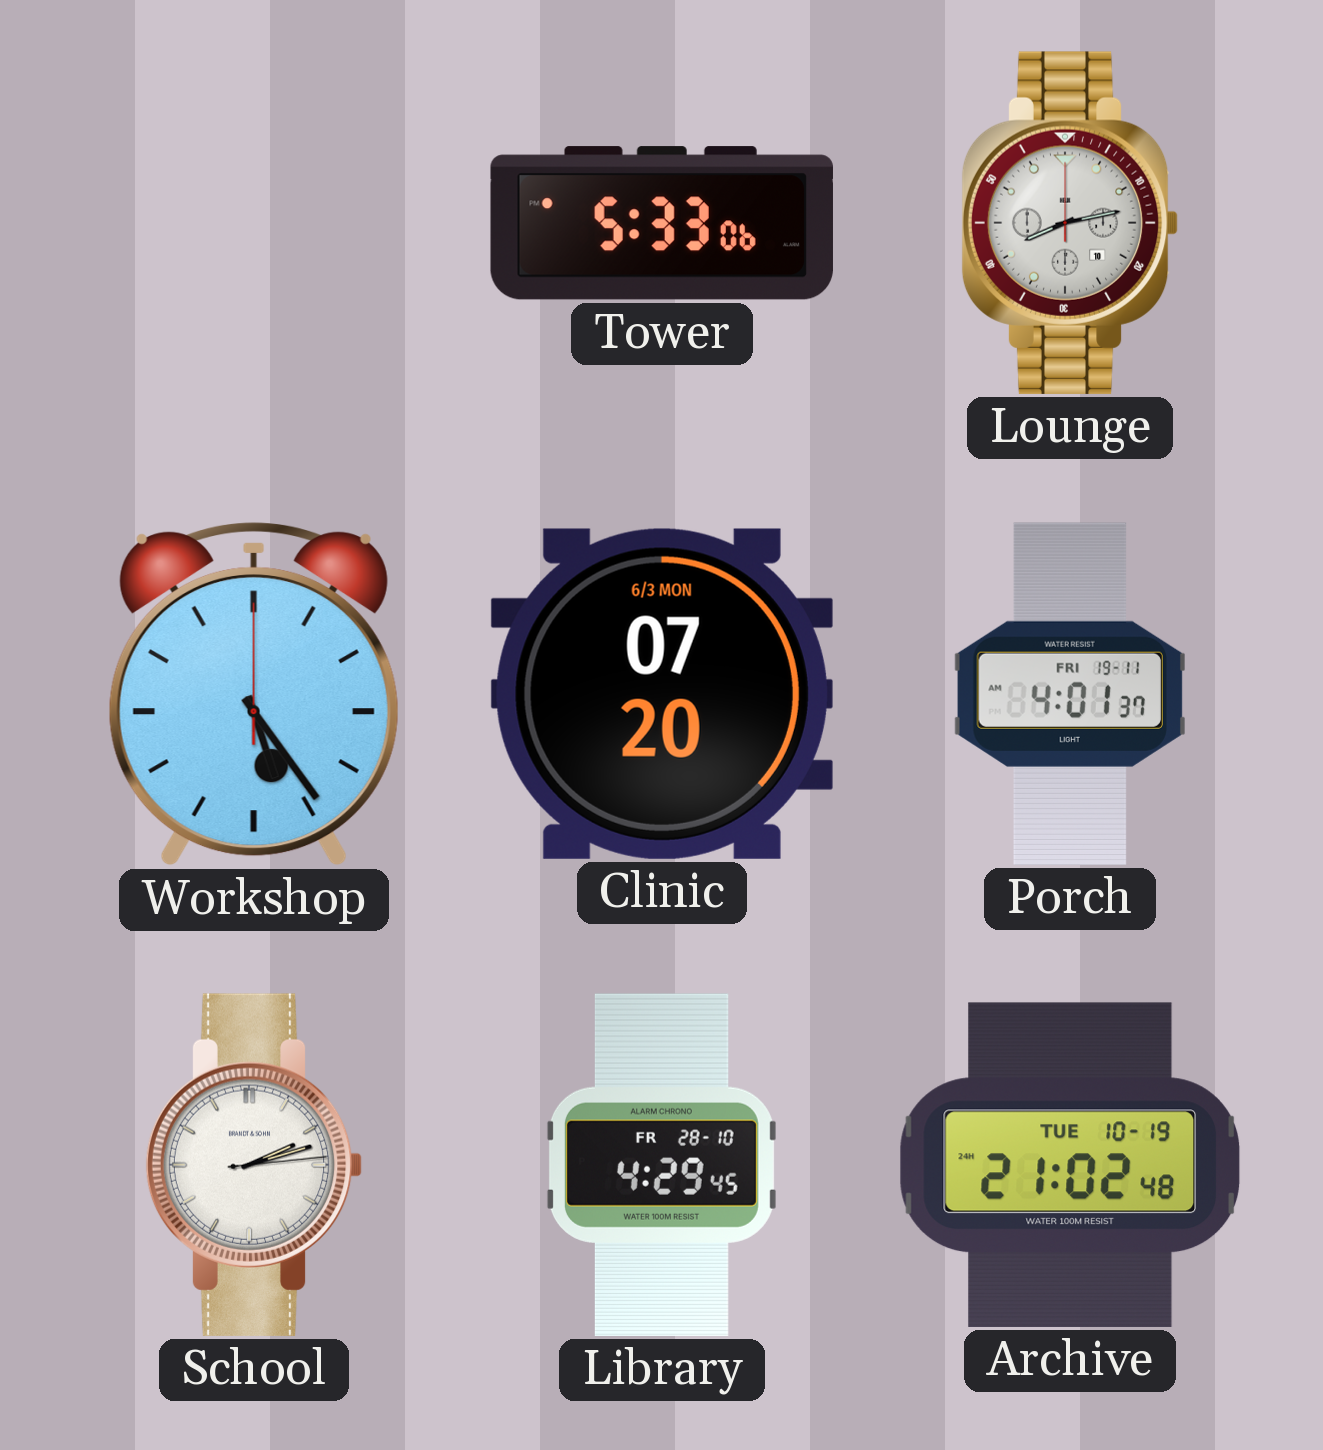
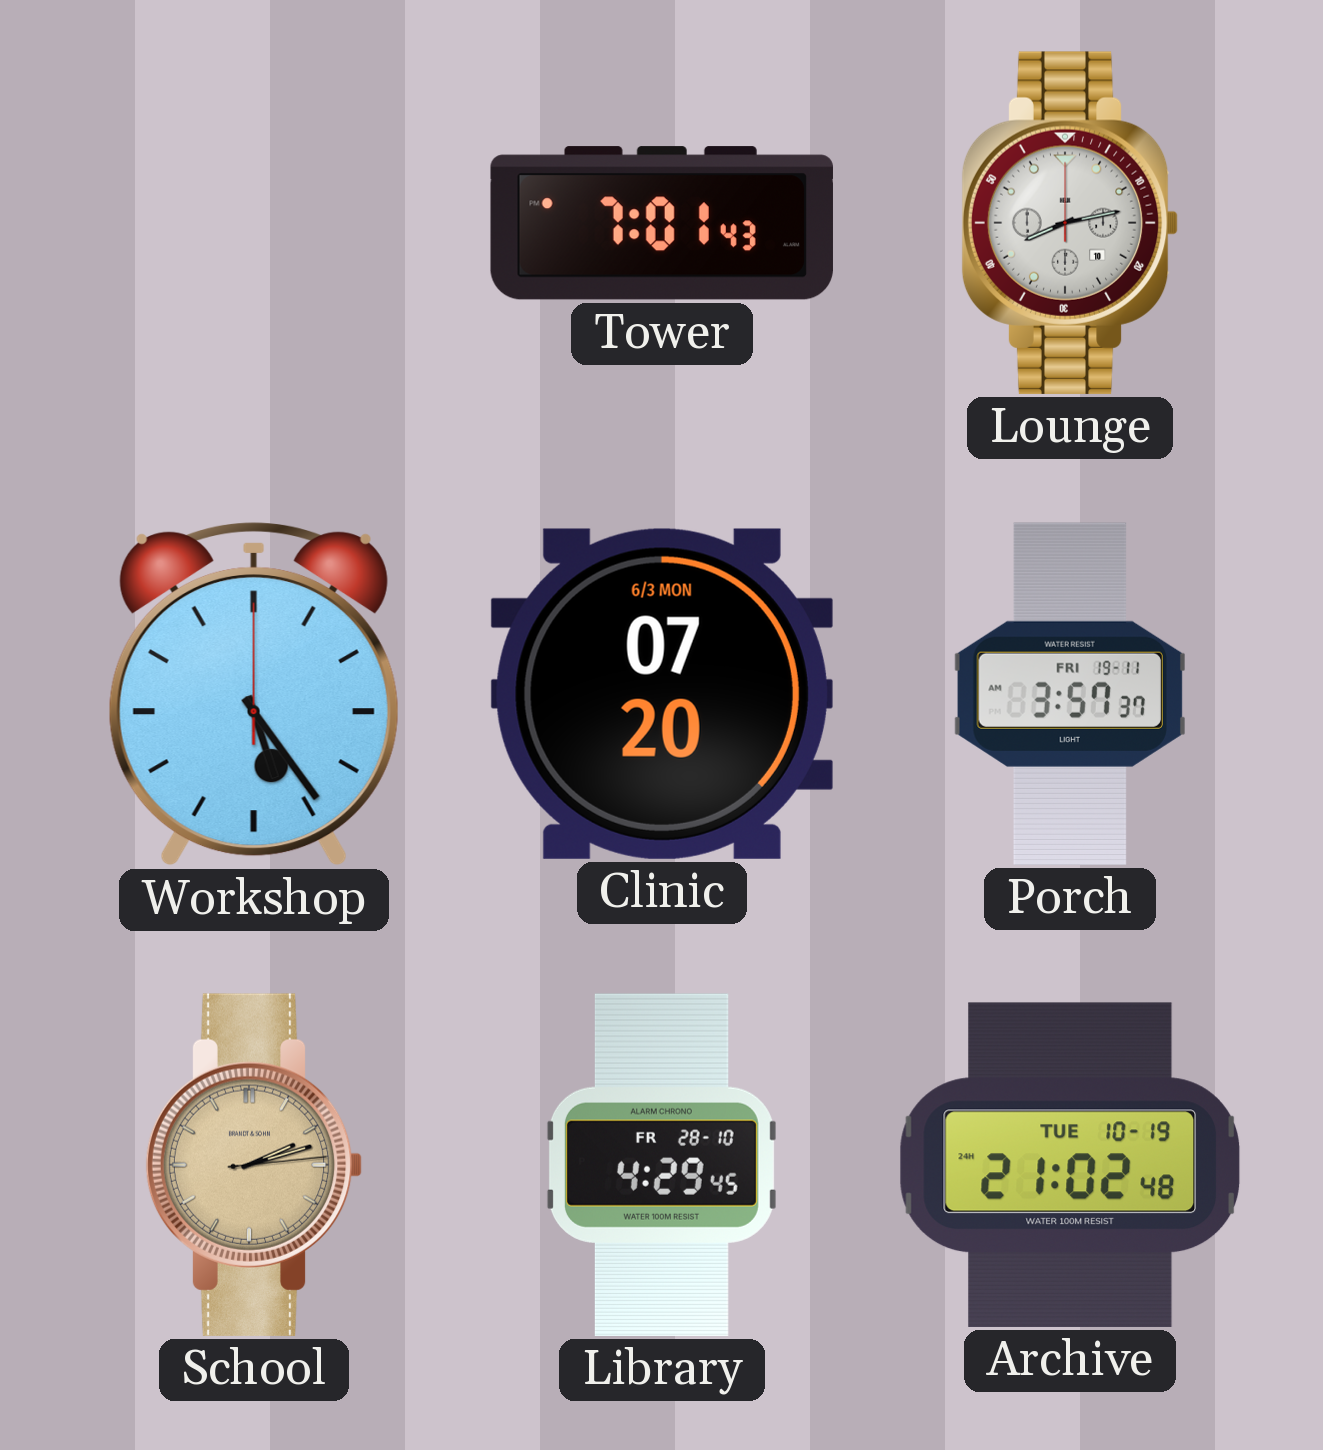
Tower: 5:33 -> 7:01
Porch: 4:01 -> 3:57
School dial: white -> champagne
